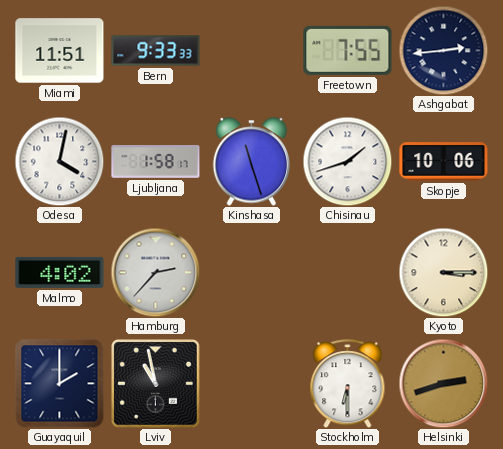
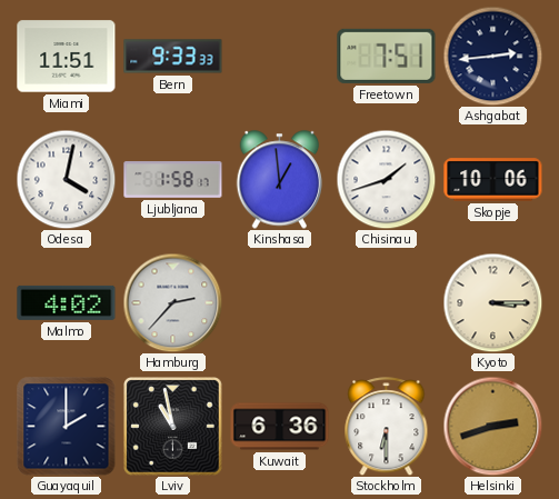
Freetown: 7:55 -> 7:51
Kinshasa: 11:27 -> 12:59
Kuwait: none -> 6:36
